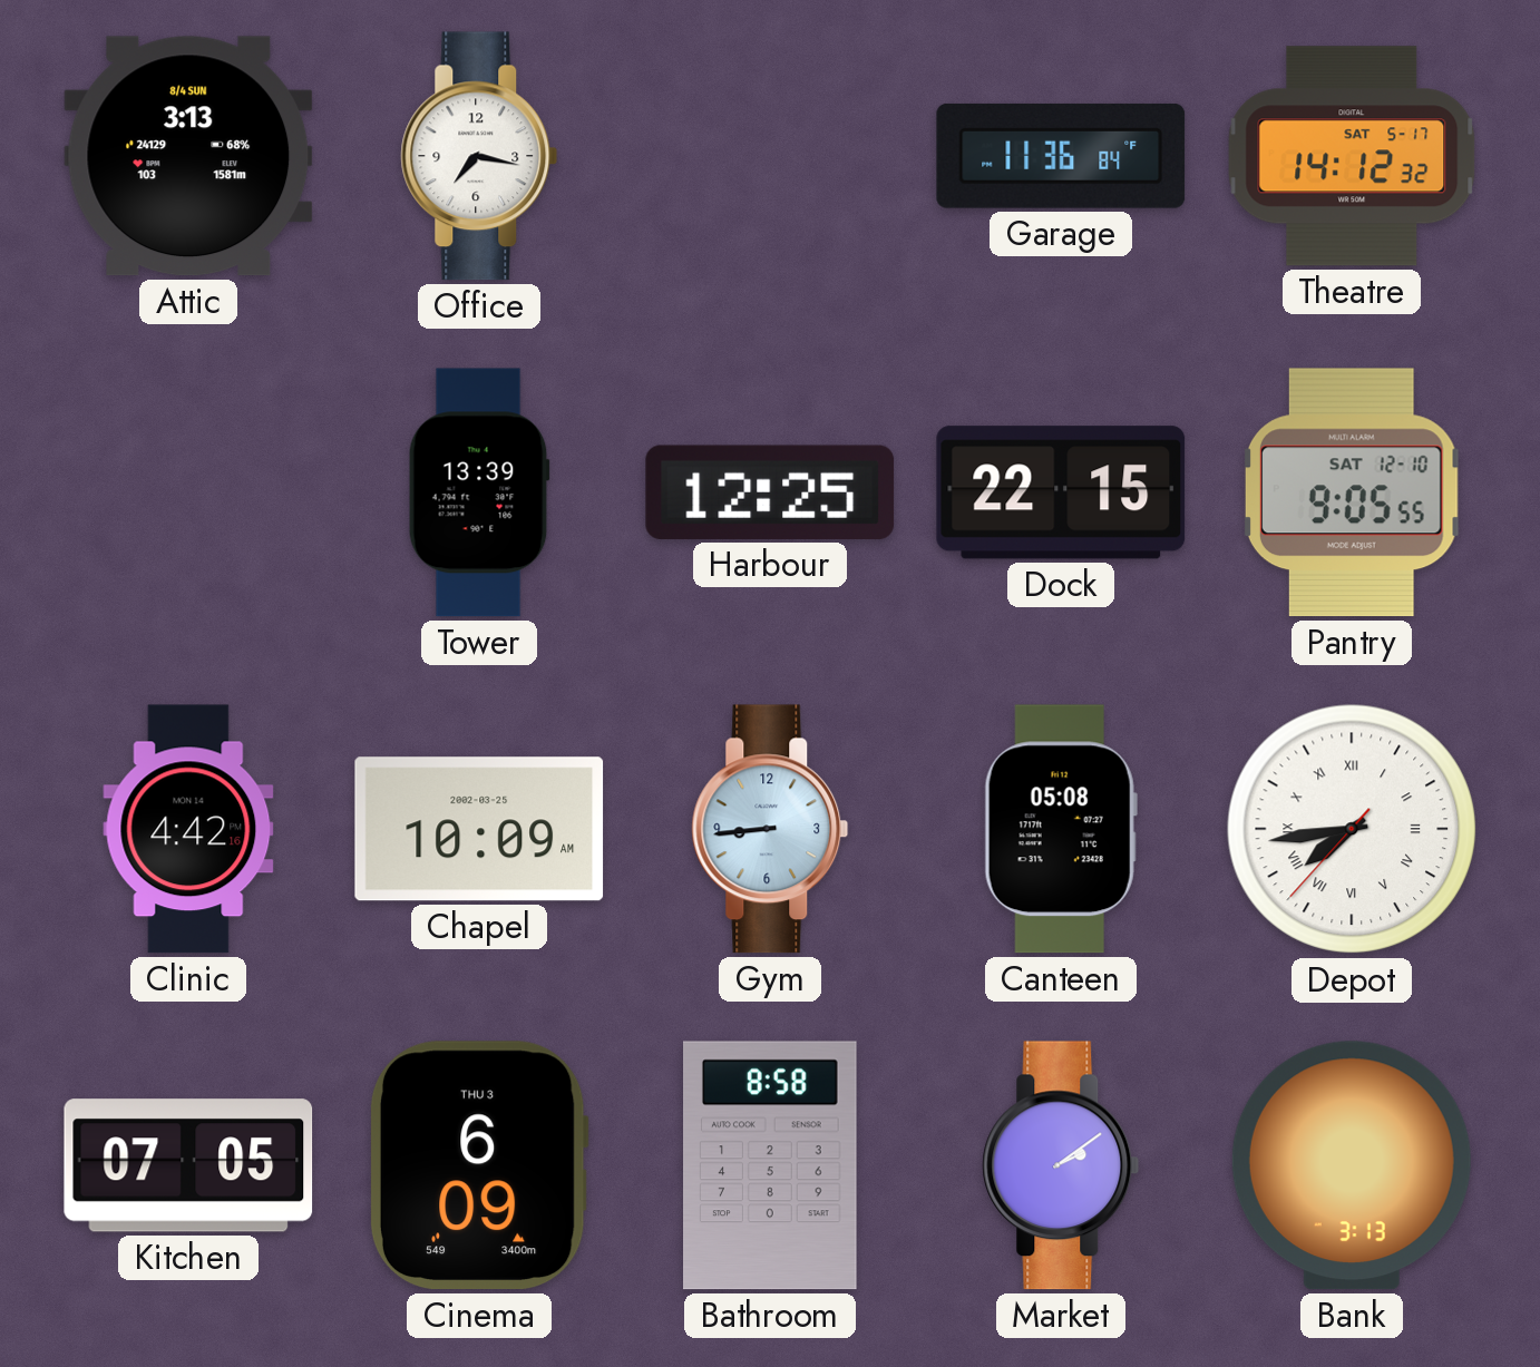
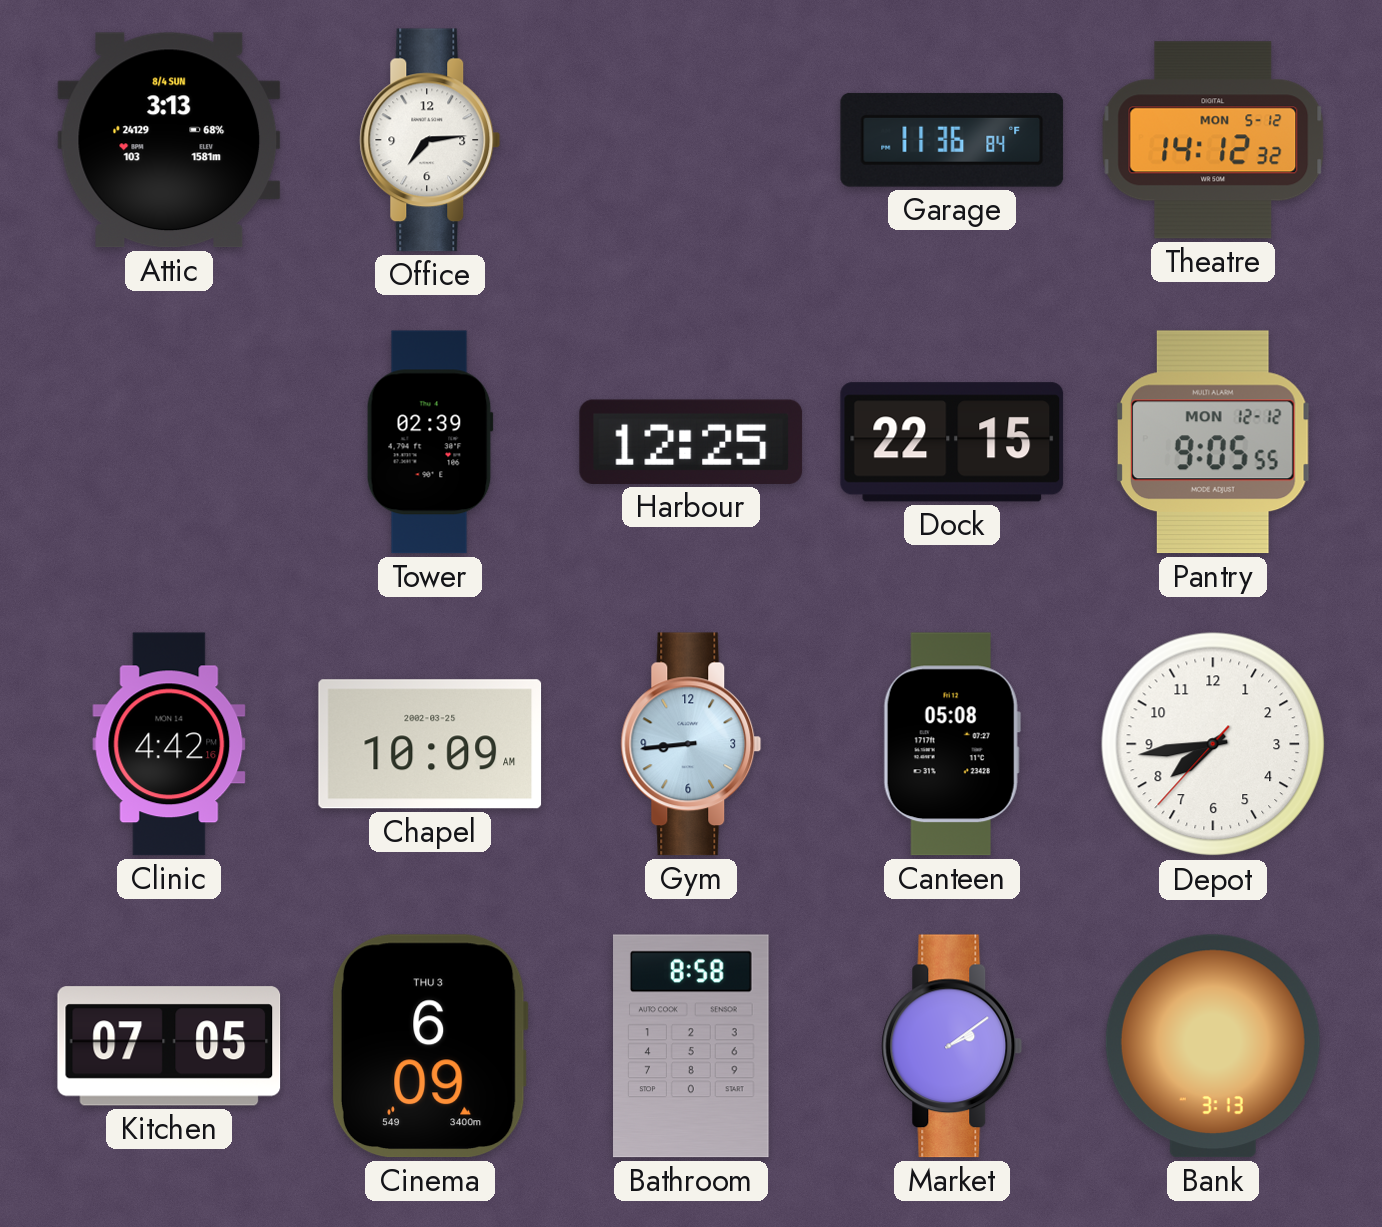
Office: 7:17 -> 7:14
Theatre date: SAT 5-17 -> MON 5-12
Tower: 13:39 -> 02:39
Pantry date: SAT 12-10 -> MON 12-12
Depot numerals: Roman -> Arabic
